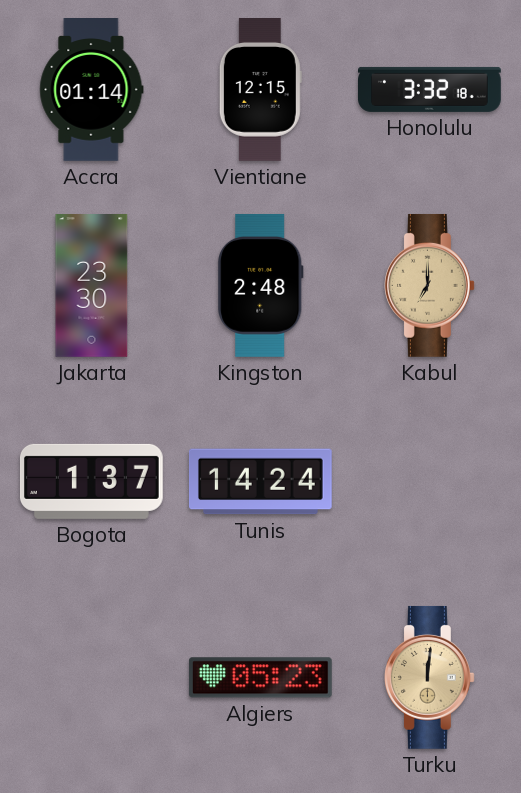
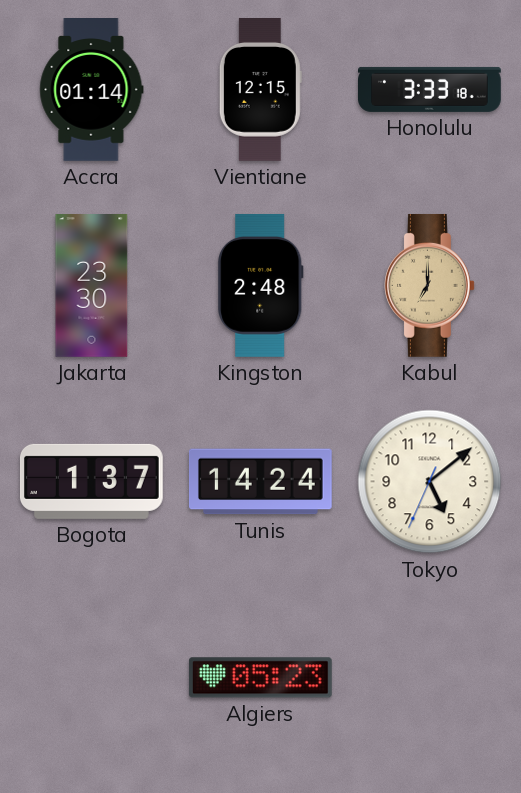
Honolulu: 3:32 -> 3:33
Tokyo: none -> 5:08
Turku: 12:01 -> none
